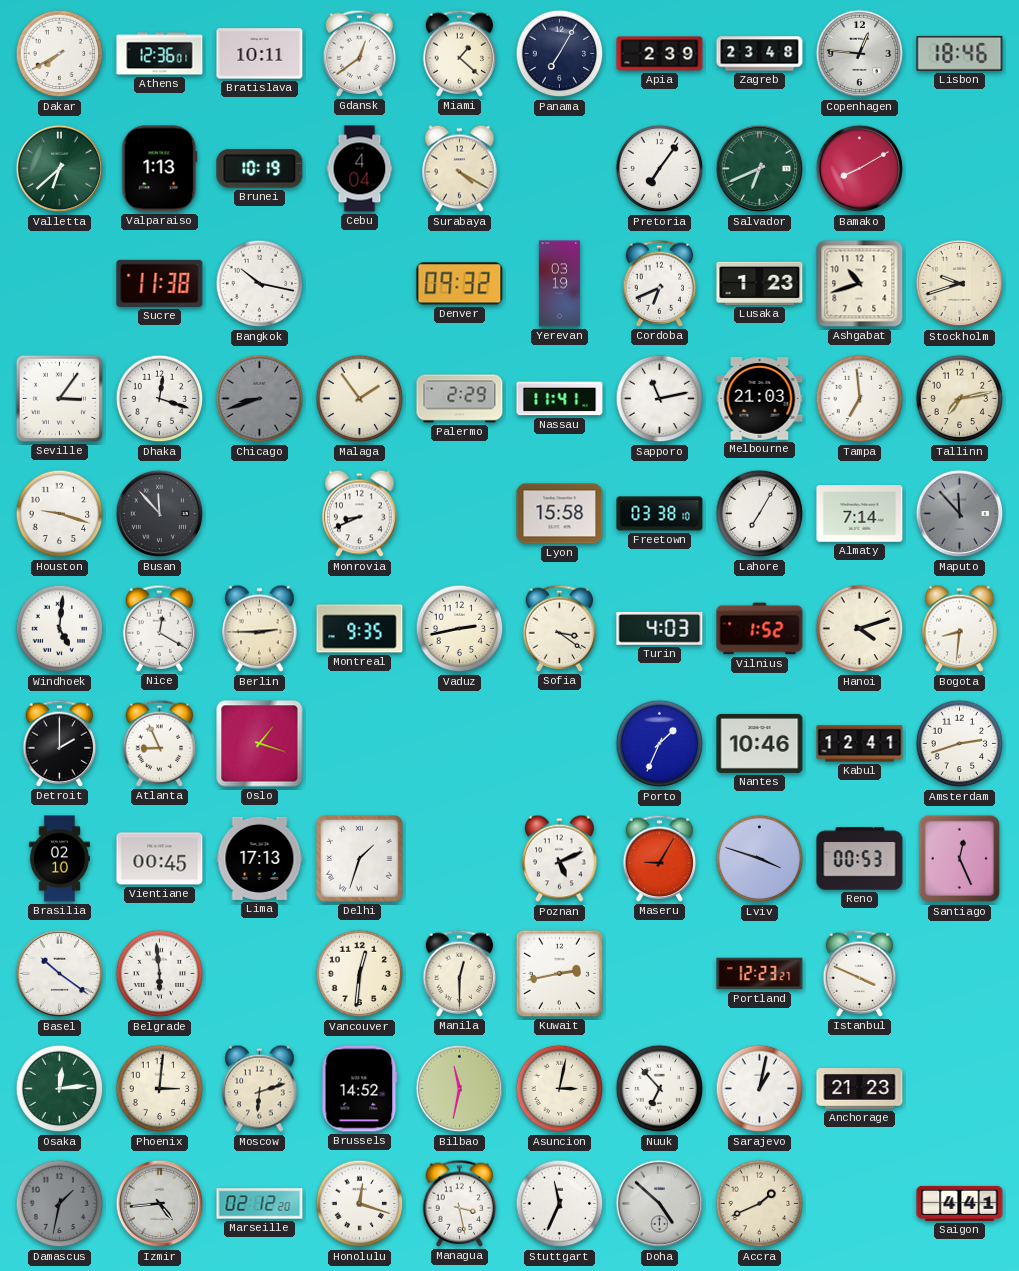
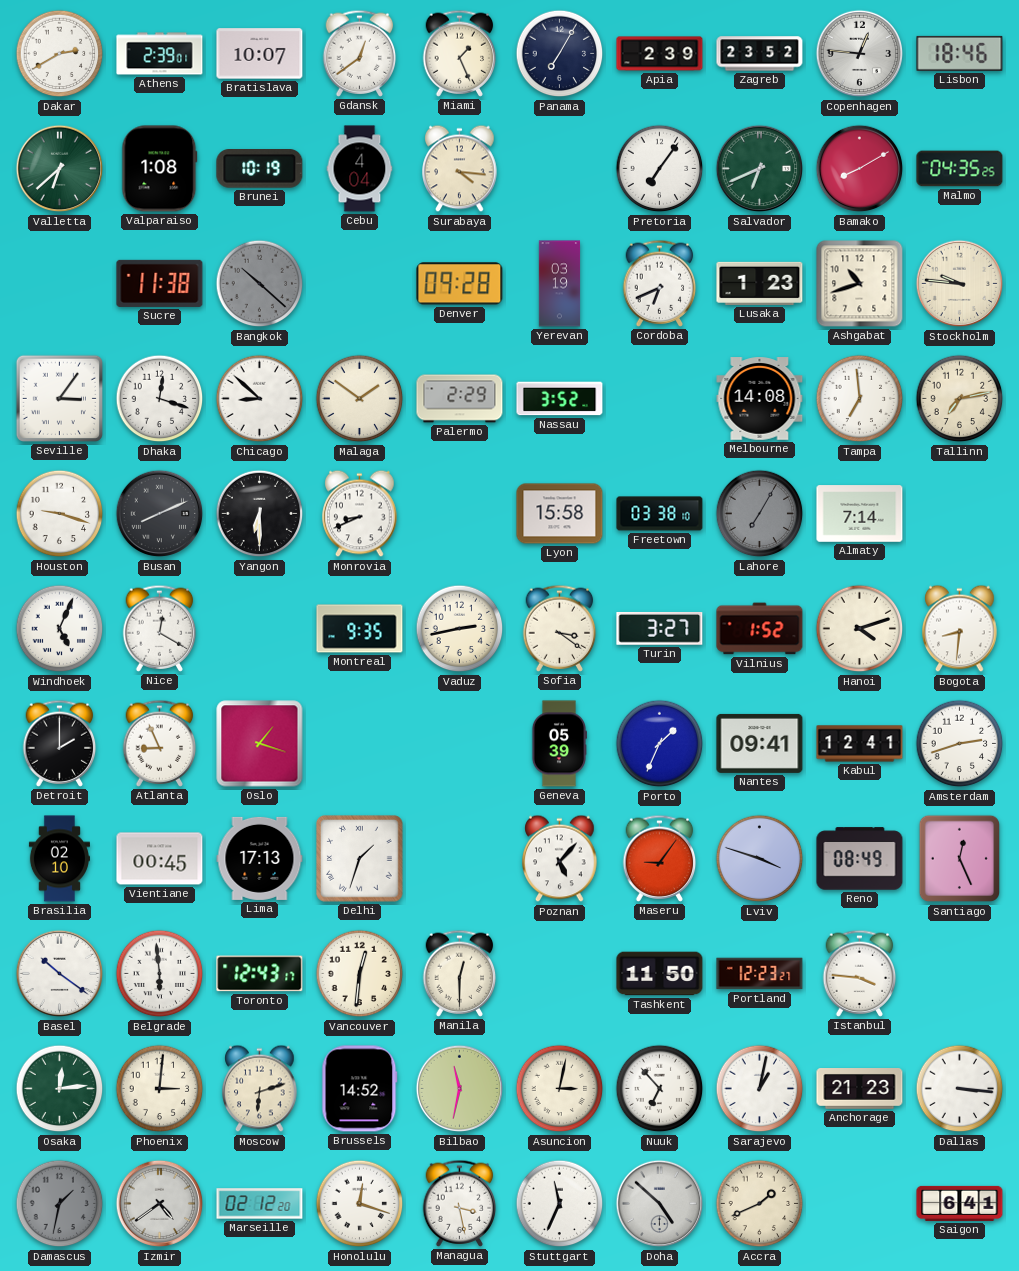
Dakar: 7:40 -> 2:40
Athens: 12:36 -> 2:39
Bratislava: 10:11 -> 10:07
Miami: 1:22 -> 1:26
Zagreb: 23:48 -> 23:52
Valparaiso: 1:13 -> 1:08
Surabaya: 4:20 -> 4:16
Malmo: none -> 04:35
Bangkok: 10:17 -> 10:22
Bangkok dial: white -> grey
Denver: 09:32 -> 09:28
Stockholm: 9:42 -> 9:46
Chicago: 8:42 -> 8:52
Chicago dial: grey -> white
Malaga: 1:54 -> 1:51
Nassau: 11:41 -> 3:52
Sapporo: 11:13 -> none
Melbourne: 21:03 -> 14:08
Busan: 11:53 -> 8:11
Yangon: none -> 6:30
Lahore dial: white -> grey
Maputo: 11:53 -> none
Windhoek: 5:01 -> 5:04
Berlin: 2:45 -> none
Turin: 4:03 -> 3:27
Geneva: none -> 05:39
Nantes: 10:46 -> 09:41
Poznan: 5:11 -> 5:07
Maseru: 9:05 -> 9:06
Reno: 00:53 -> 08:49
Toronto: none -> 12:43
Kuwait: 2:43 -> none
Tashkent: none -> 11:50
Istanbul: 3:49 -> 3:46
Dallas: none -> 3:16
Izmir: 4:44 -> 4:39
Saigon: 4:41 -> 6:41
